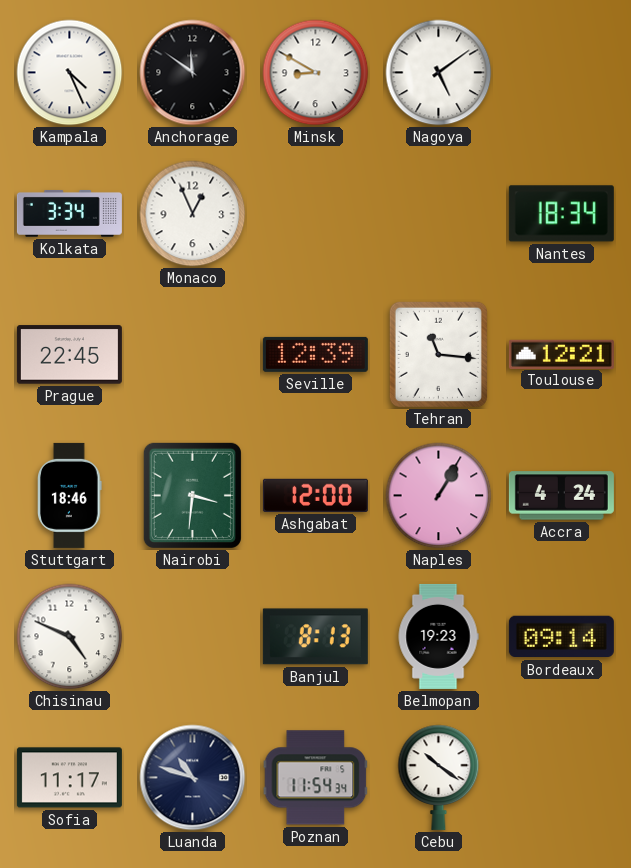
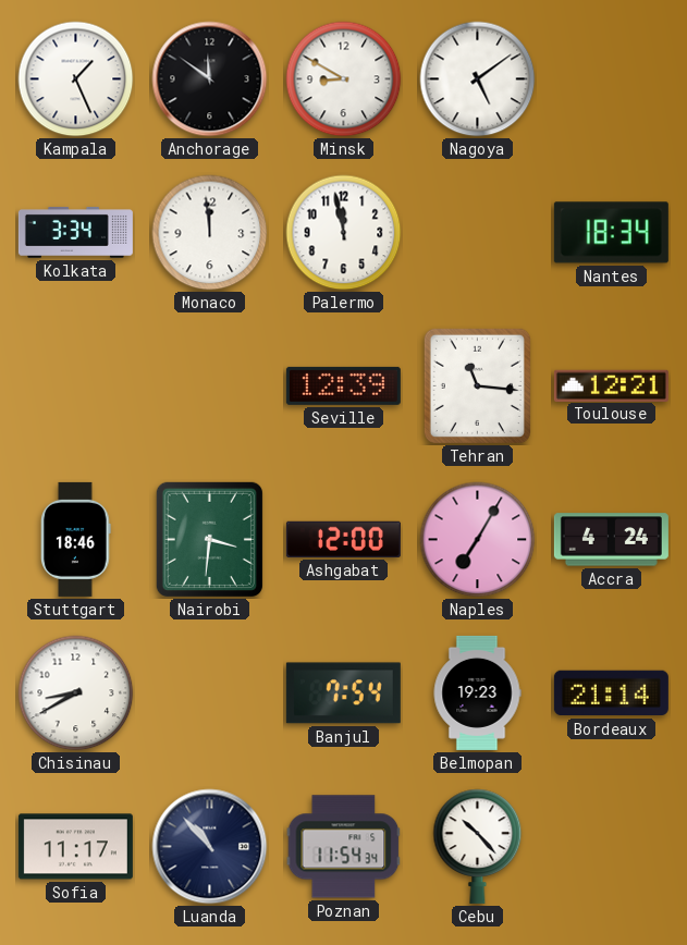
Kampala: 4:26 -> 1:26
Monaco: 12:56 -> 11:59
Palermo: none -> 11:58
Prague: 22:45 -> none
Naples: 1:05 -> 7:05
Chisinau: 4:49 -> 8:40
Banjul: 8:13 -> 7:54
Bordeaux: 09:14 -> 21:14
Luanda: 10:48 -> 10:53
Cebu: 10:21 -> 10:23
